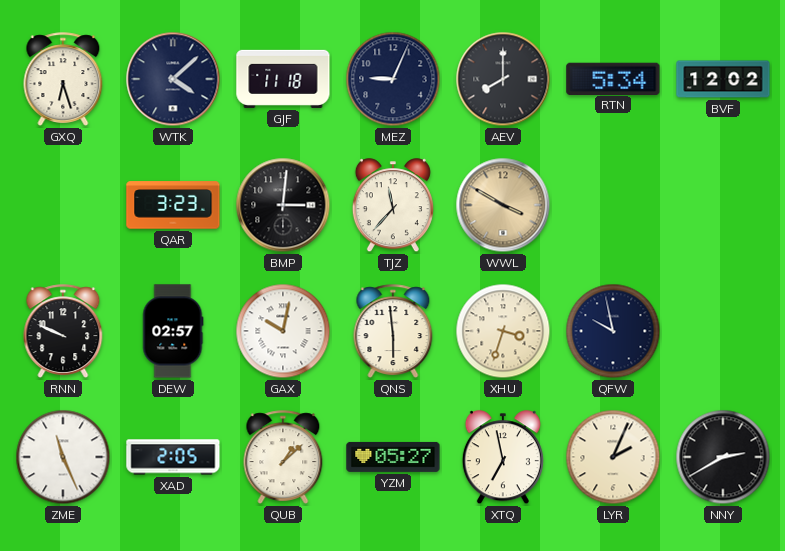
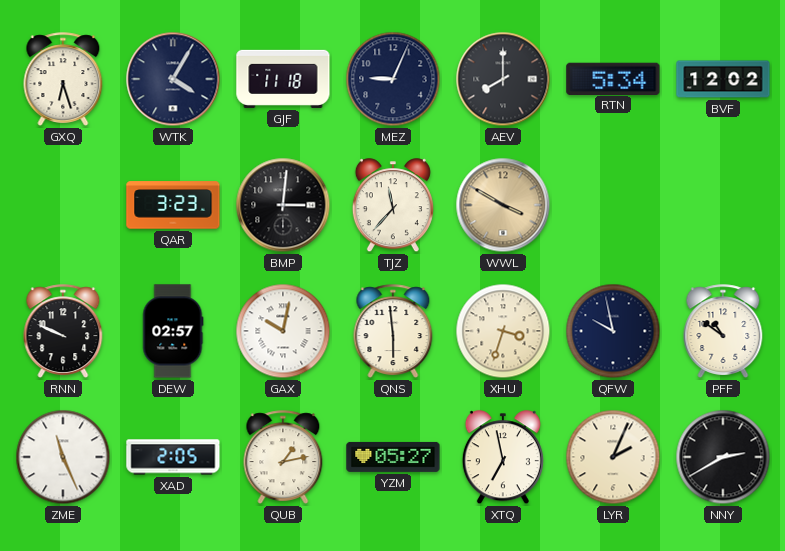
WTK: 4:08 -> 4:05
PFF: none -> 10:51
QUB: 1:08 -> 1:13
